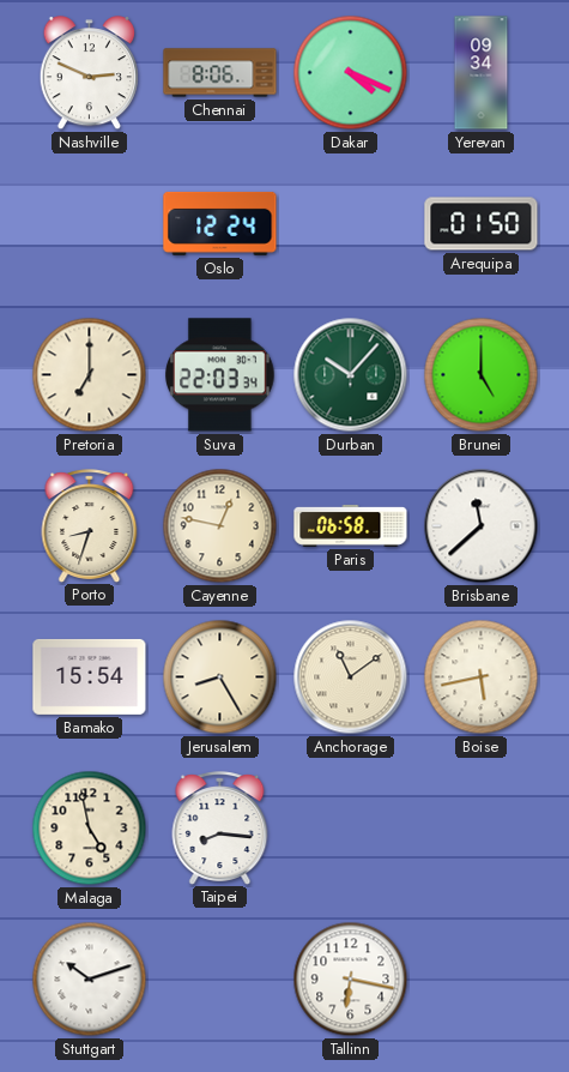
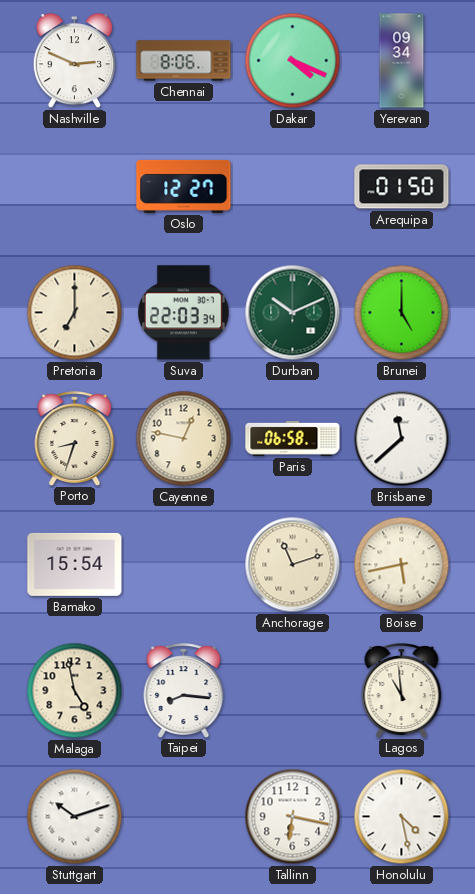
Oslo: 12:24 -> 12:27
Durban: 10:07 -> 10:11
Jerusalem: 8:25 -> none
Anchorage: 11:09 -> 11:12
Lagos: none -> 10:59
Honolulu: none -> 4:28
